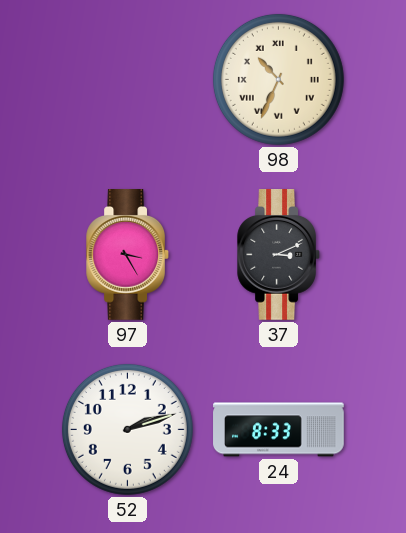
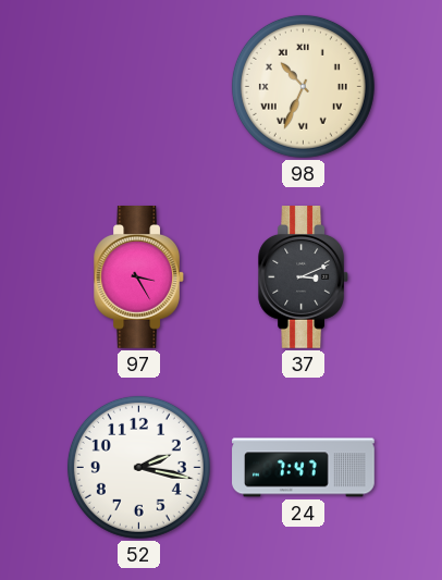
52: 2:12 -> 2:17
24: 8:33 -> 7:47
